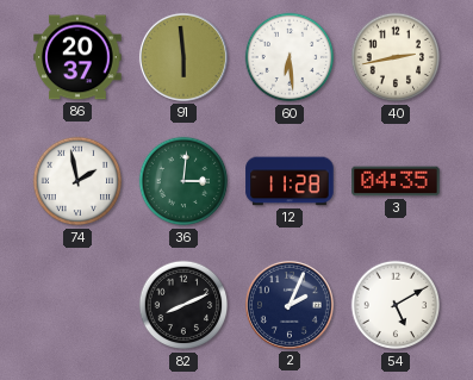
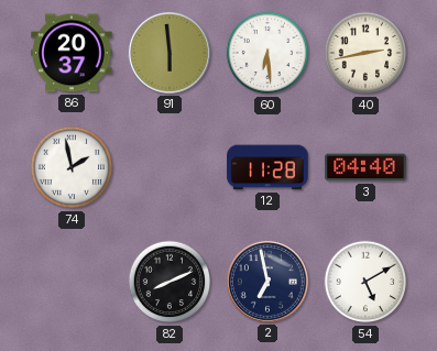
36: 3:01 -> none
3: 04:35 -> 04:40
2: 2:04 -> 6:58
